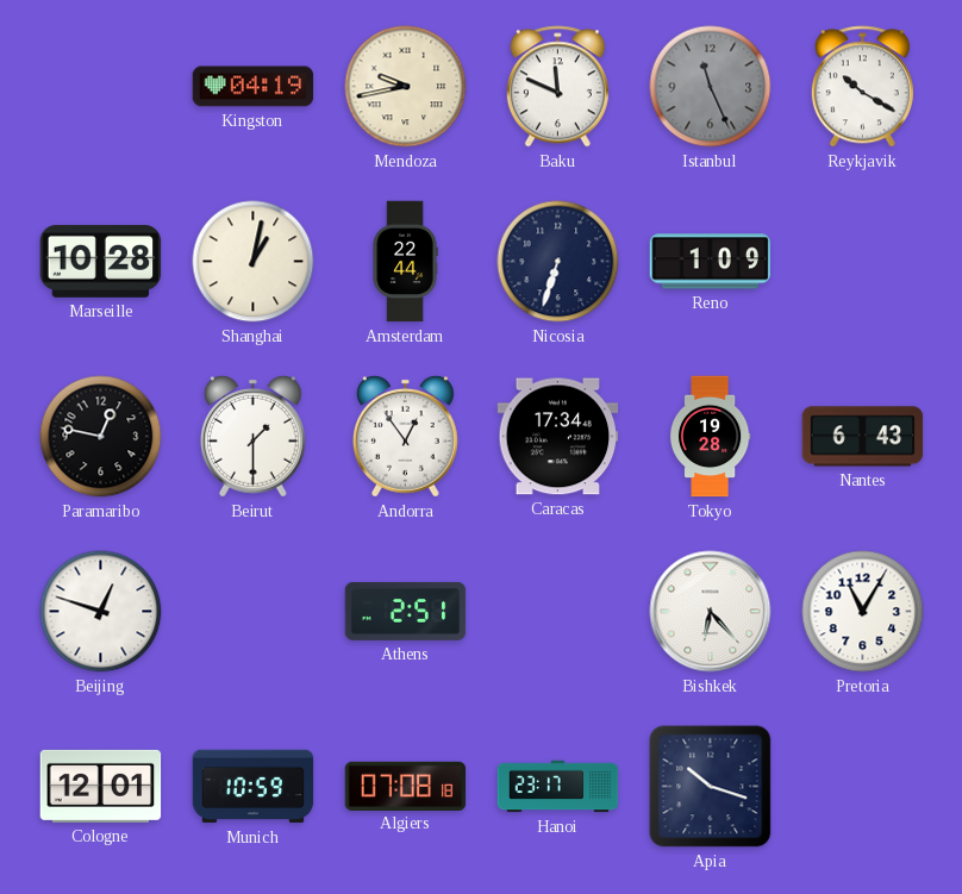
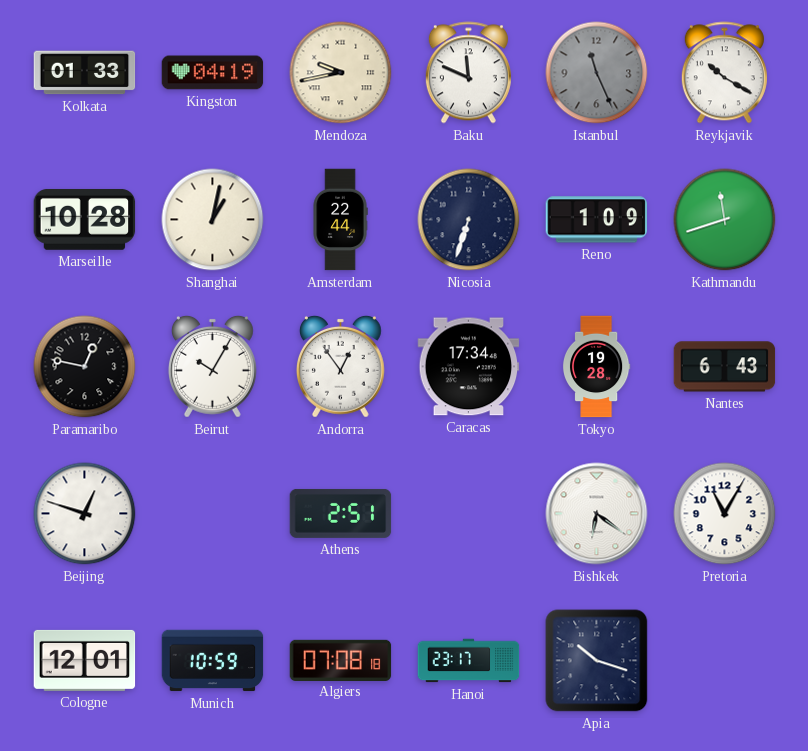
Kolkata: none -> 01:33
Kathmandu: none -> 11:42
Beirut: 1:30 -> 10:05
Bishkek: 6:23 -> 6:21
